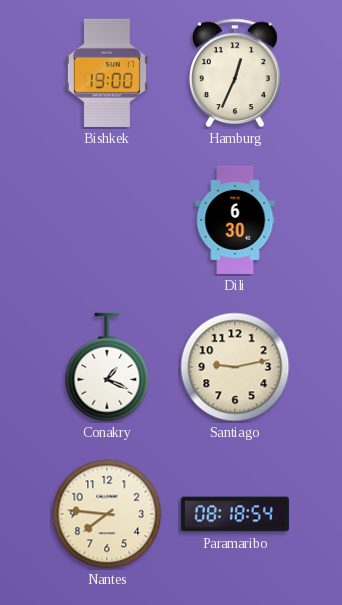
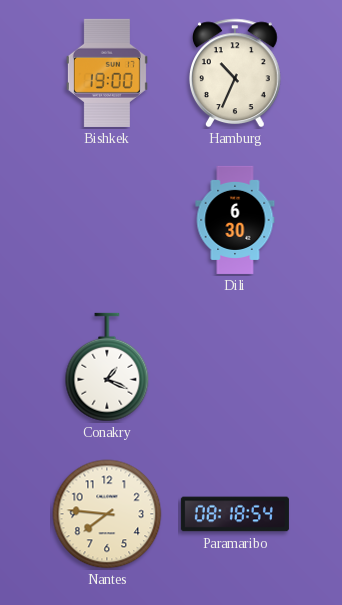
Hamburg: 12:34 -> 10:34
Santiago: 9:13 -> none
